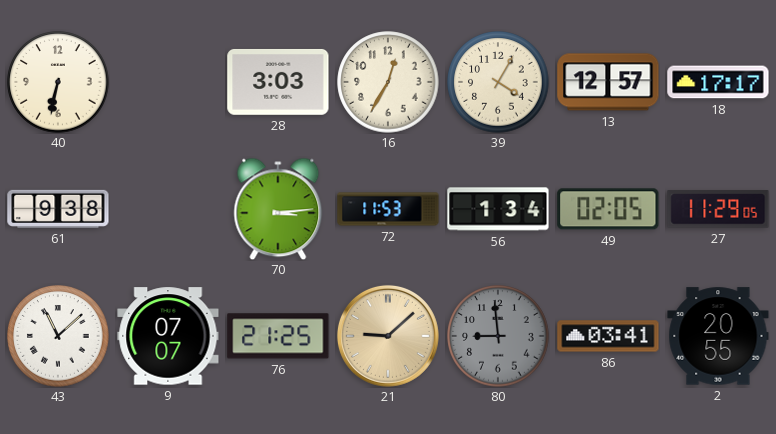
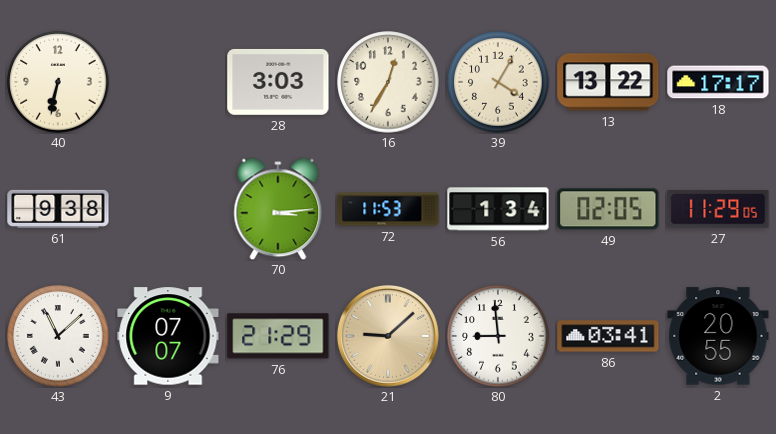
13: 12:57 -> 13:22
76: 21:25 -> 21:29
80 dial: grey -> white
